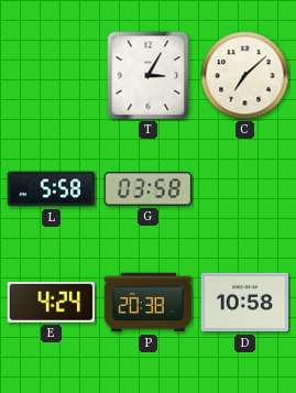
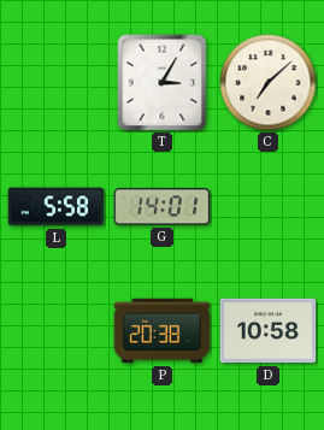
G: 03:58 -> 14:01
E: 4:24 -> none
